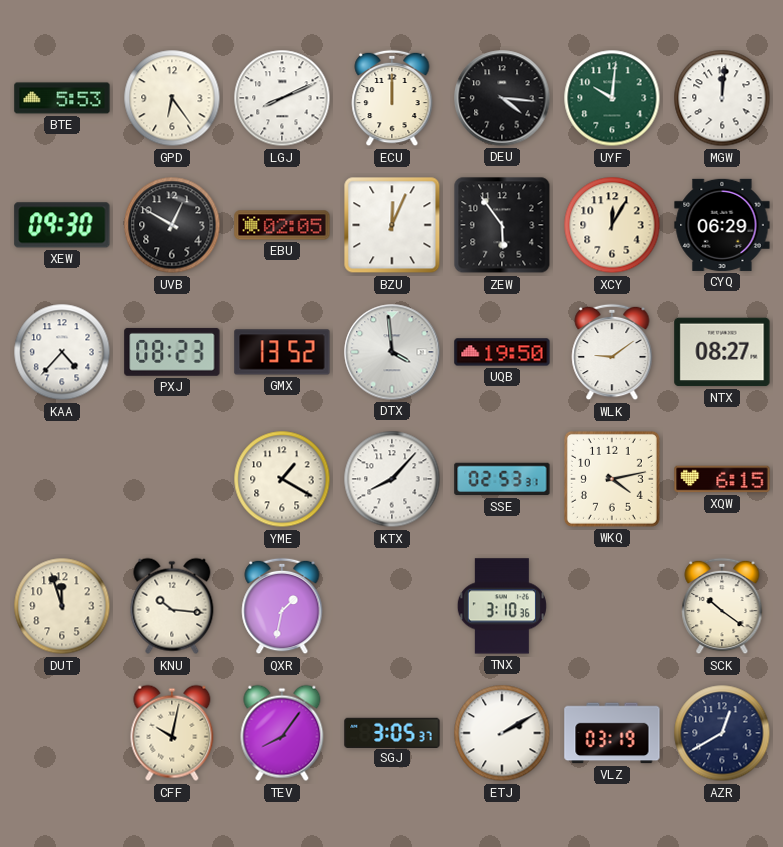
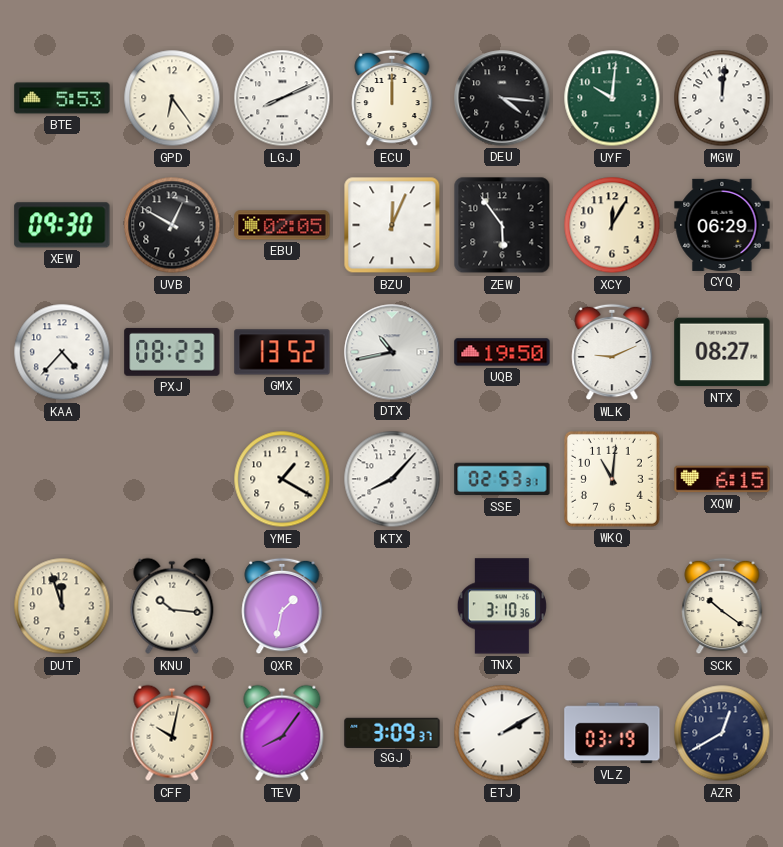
DTX: 3:59 -> 10:43
WLK: 9:09 -> 9:11
WKQ: 4:13 -> 11:01
SGJ: 3:05 -> 3:09
